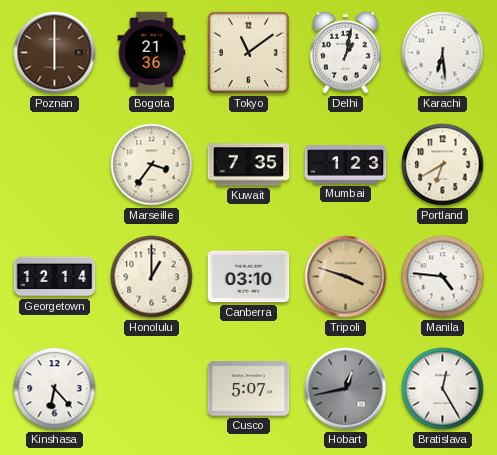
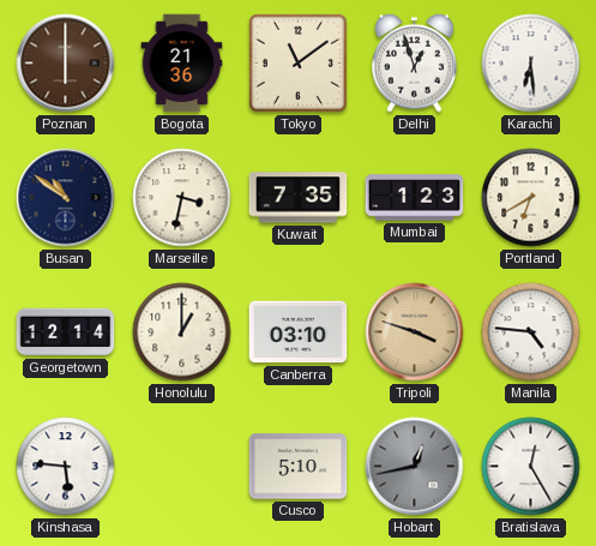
Delhi: 1:02 -> 12:57
Busan: none -> 10:51
Marseille: 3:36 -> 3:32
Kinshasa: 6:23 -> 5:46
Cusco: 5:07 -> 5:10
